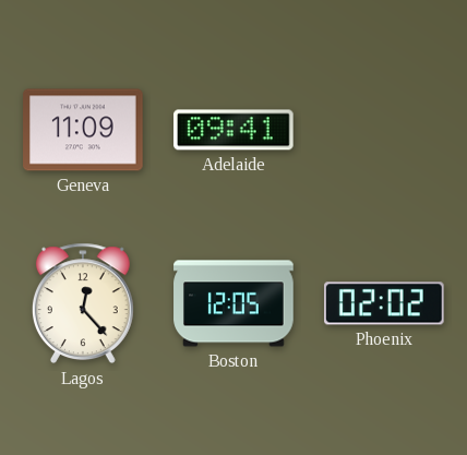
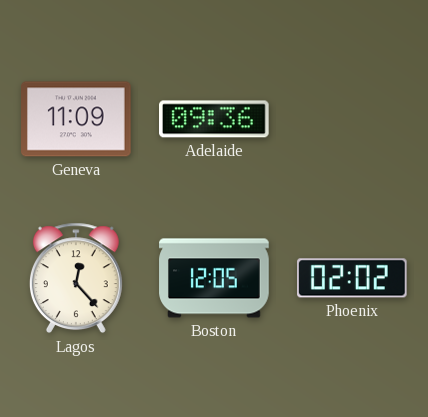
Adelaide: 09:41 -> 09:36
